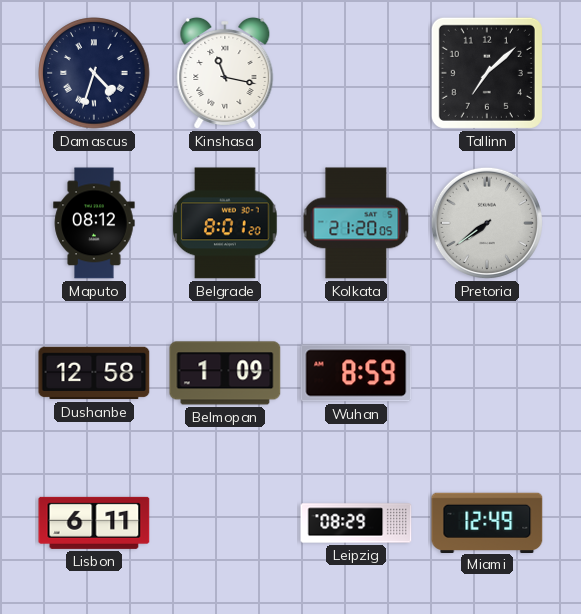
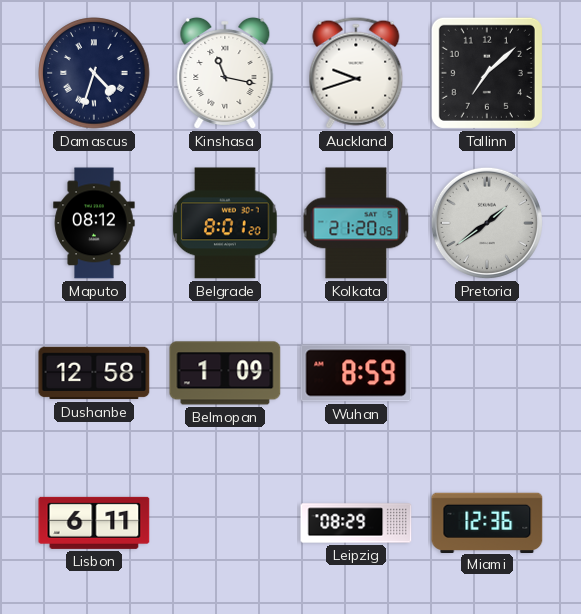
Auckland: none -> 9:42
Pretoria: 7:39 -> 1:39
Miami: 12:49 -> 12:36
